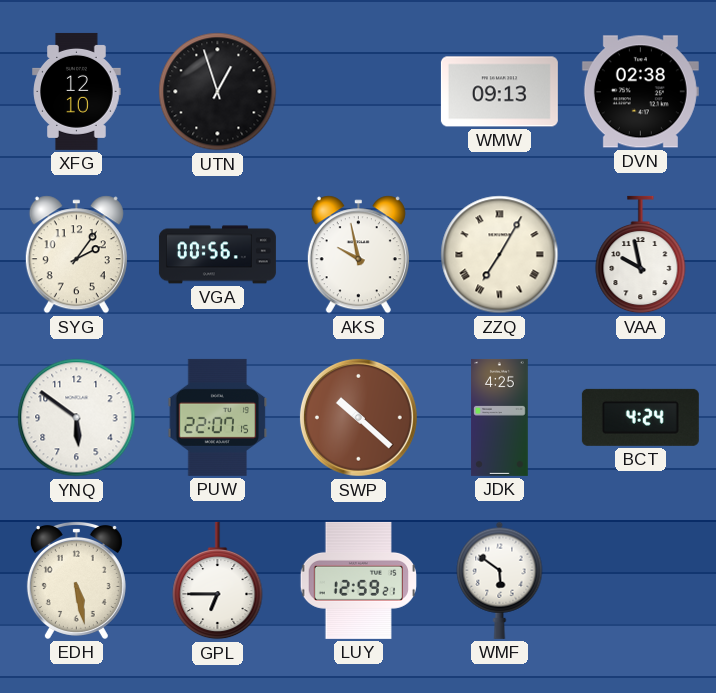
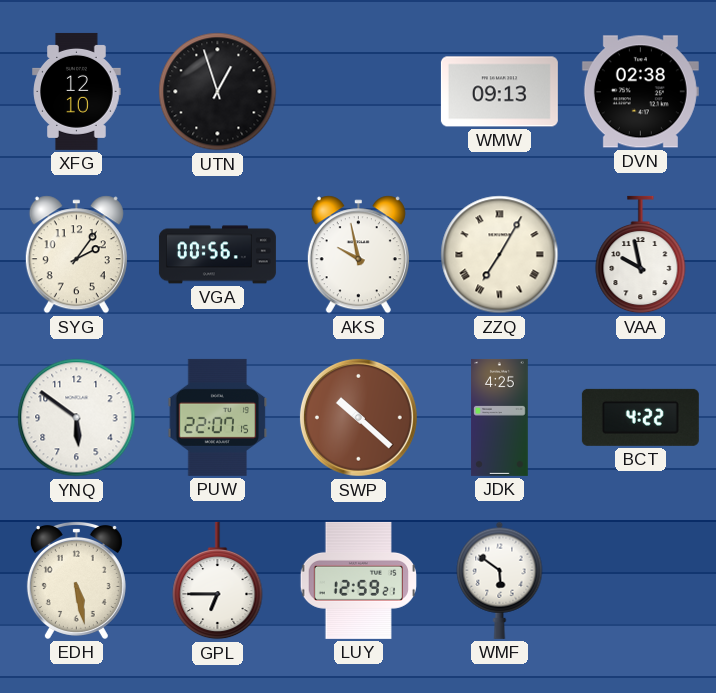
BCT: 4:24 -> 4:22
